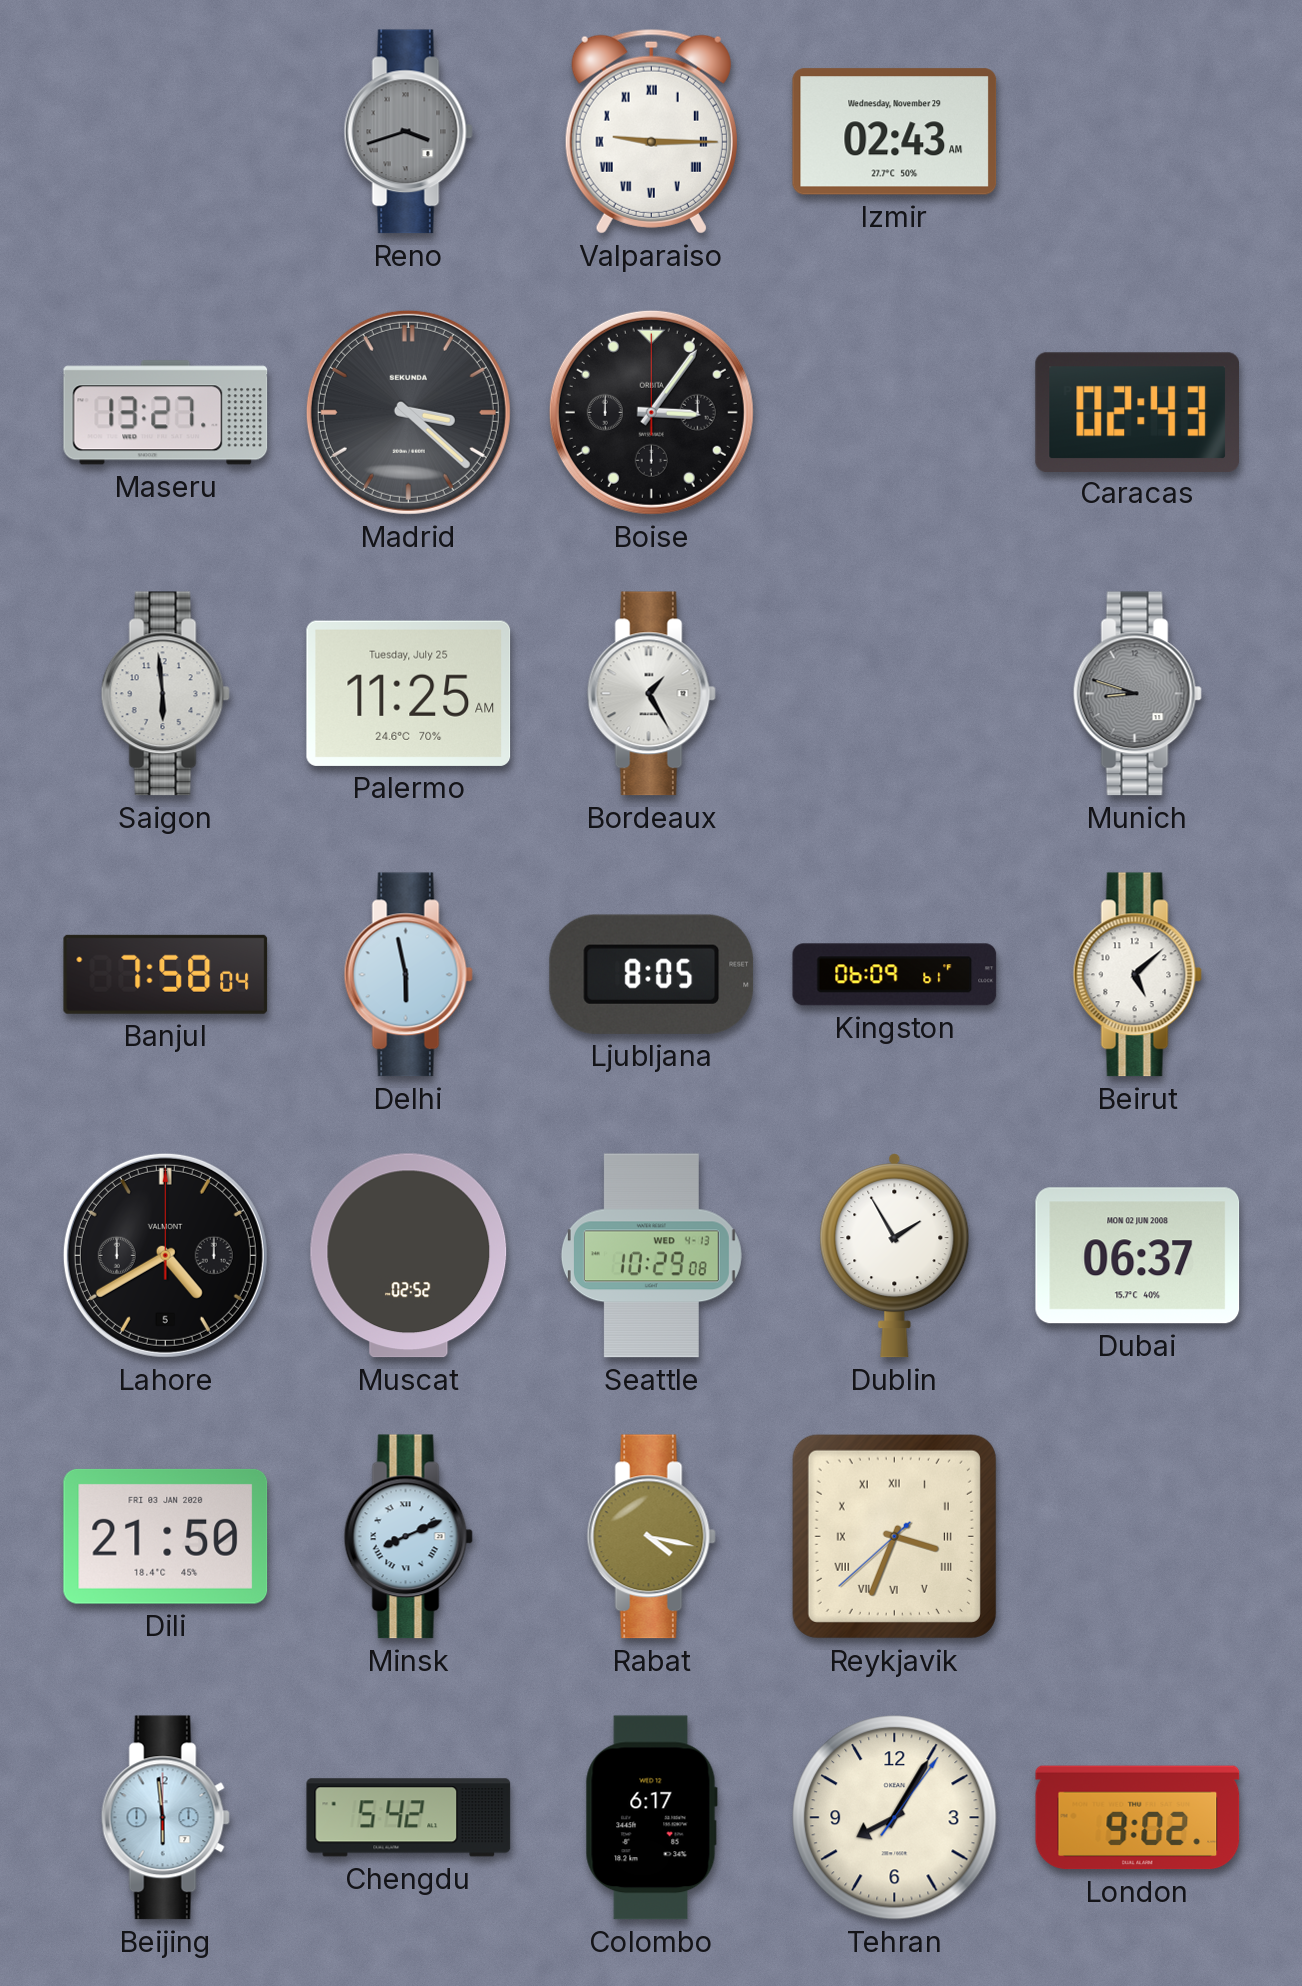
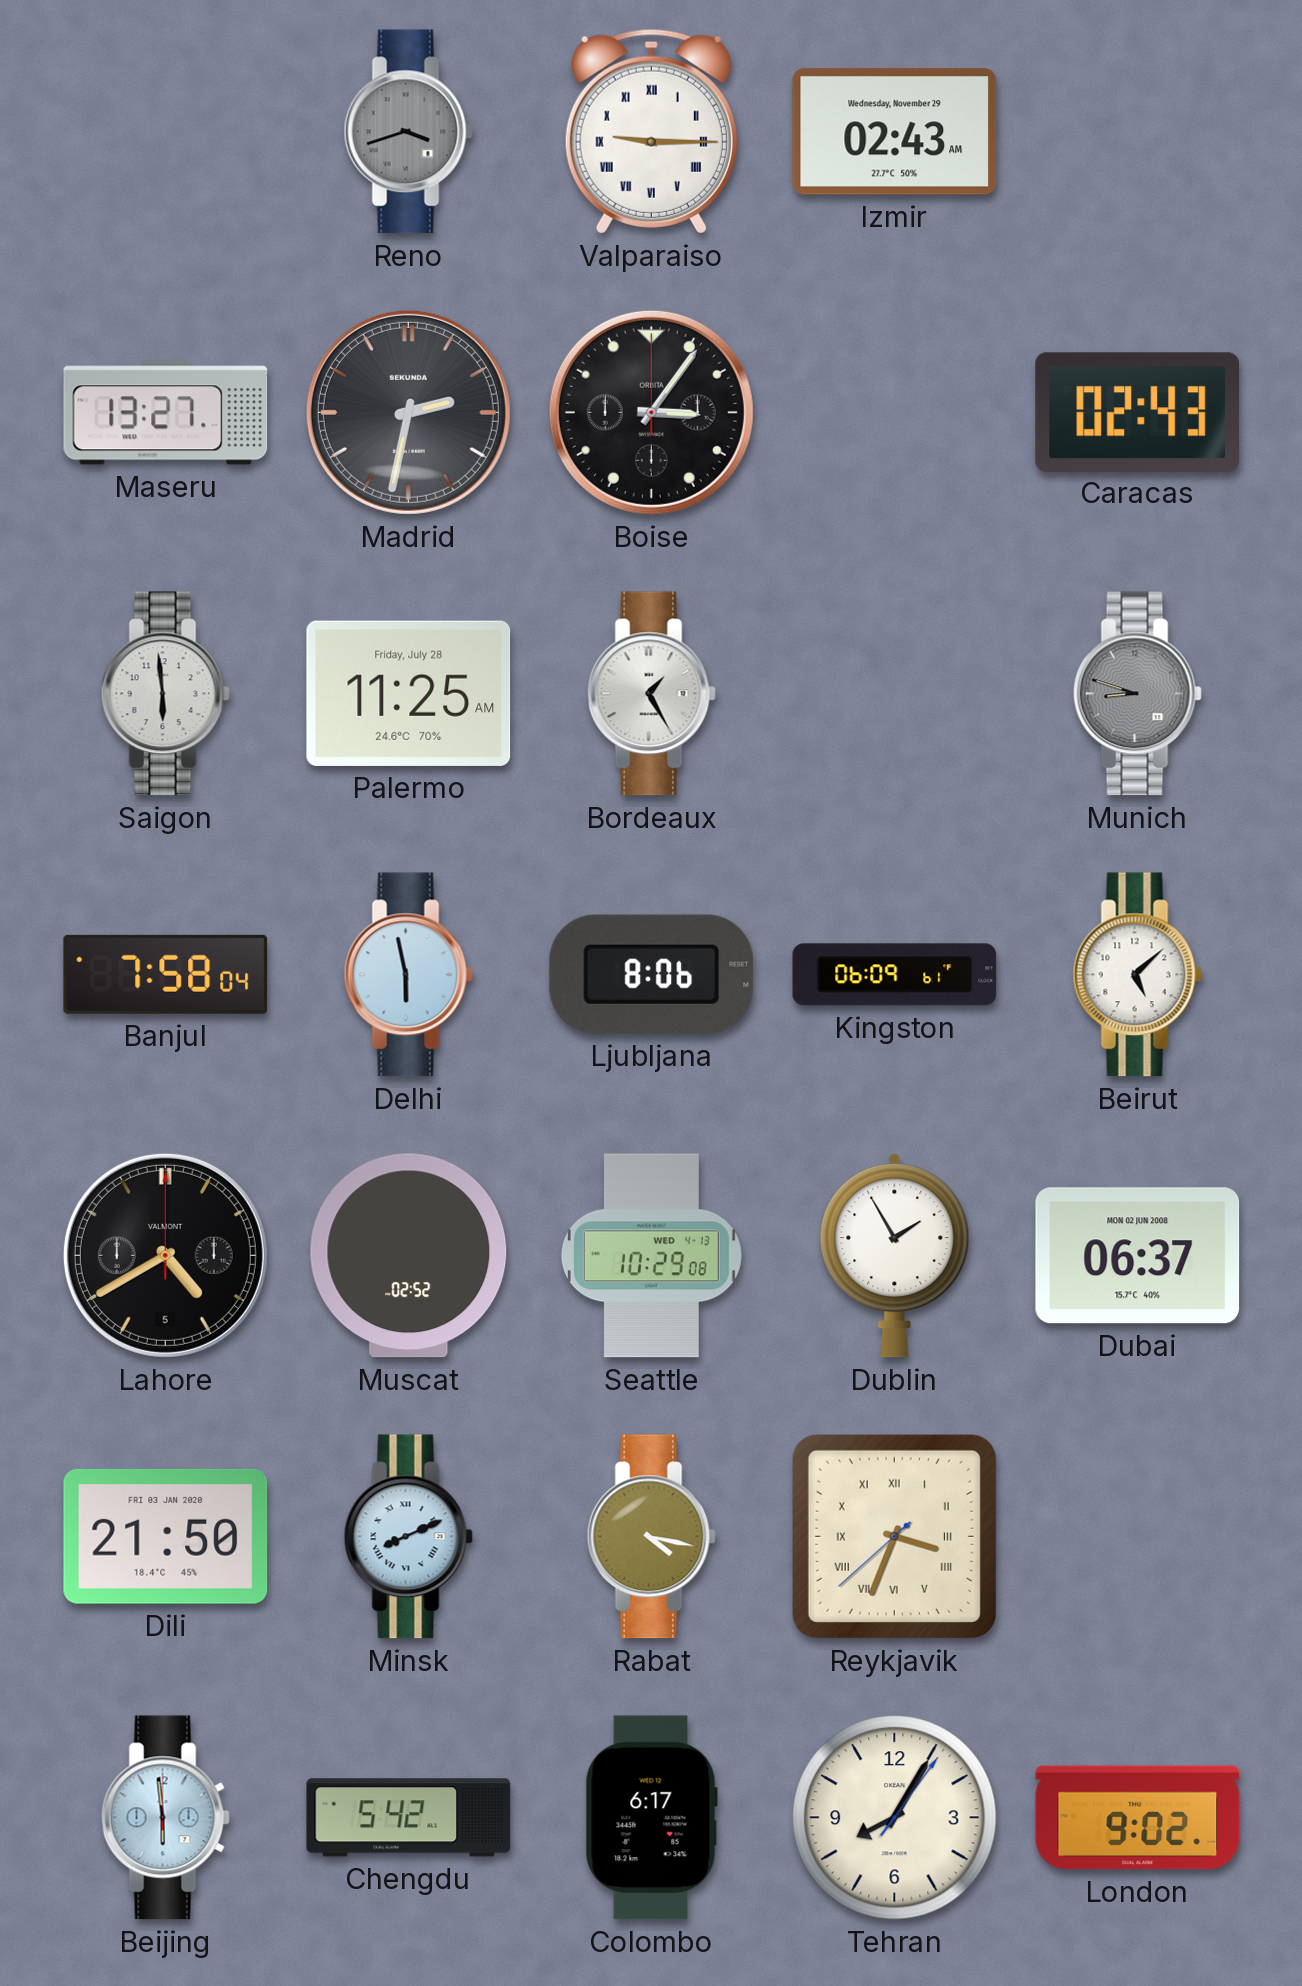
Madrid: 3:22 -> 2:32
Palermo date: Tuesday, July 25 -> Friday, July 28
Ljubljana: 8:05 -> 8:06
